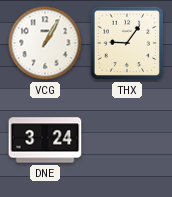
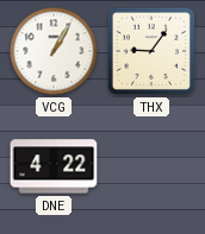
DNE: 3:24 -> 4:22
